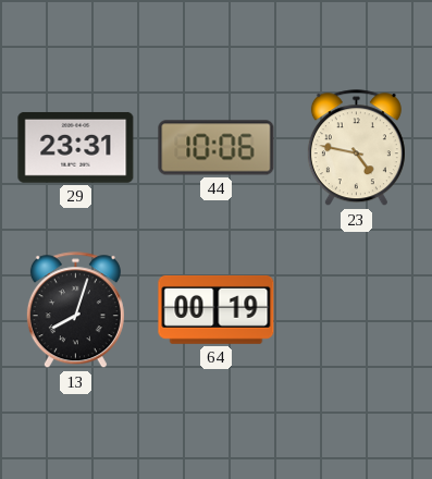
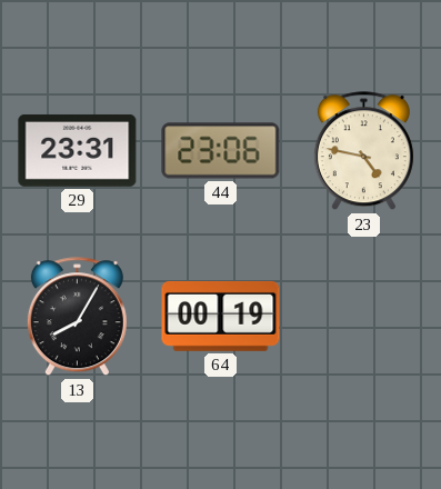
44: 10:06 -> 23:06
13: 8:03 -> 8:05
